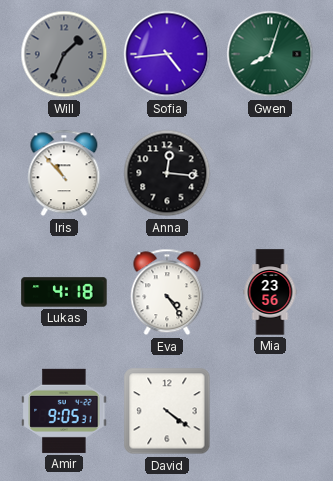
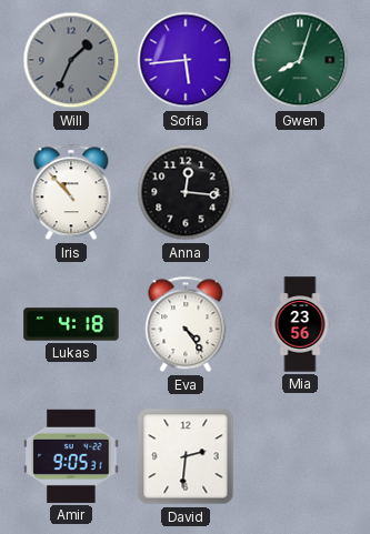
Sofia: 4:44 -> 5:44
David: 4:21 -> 2:31
